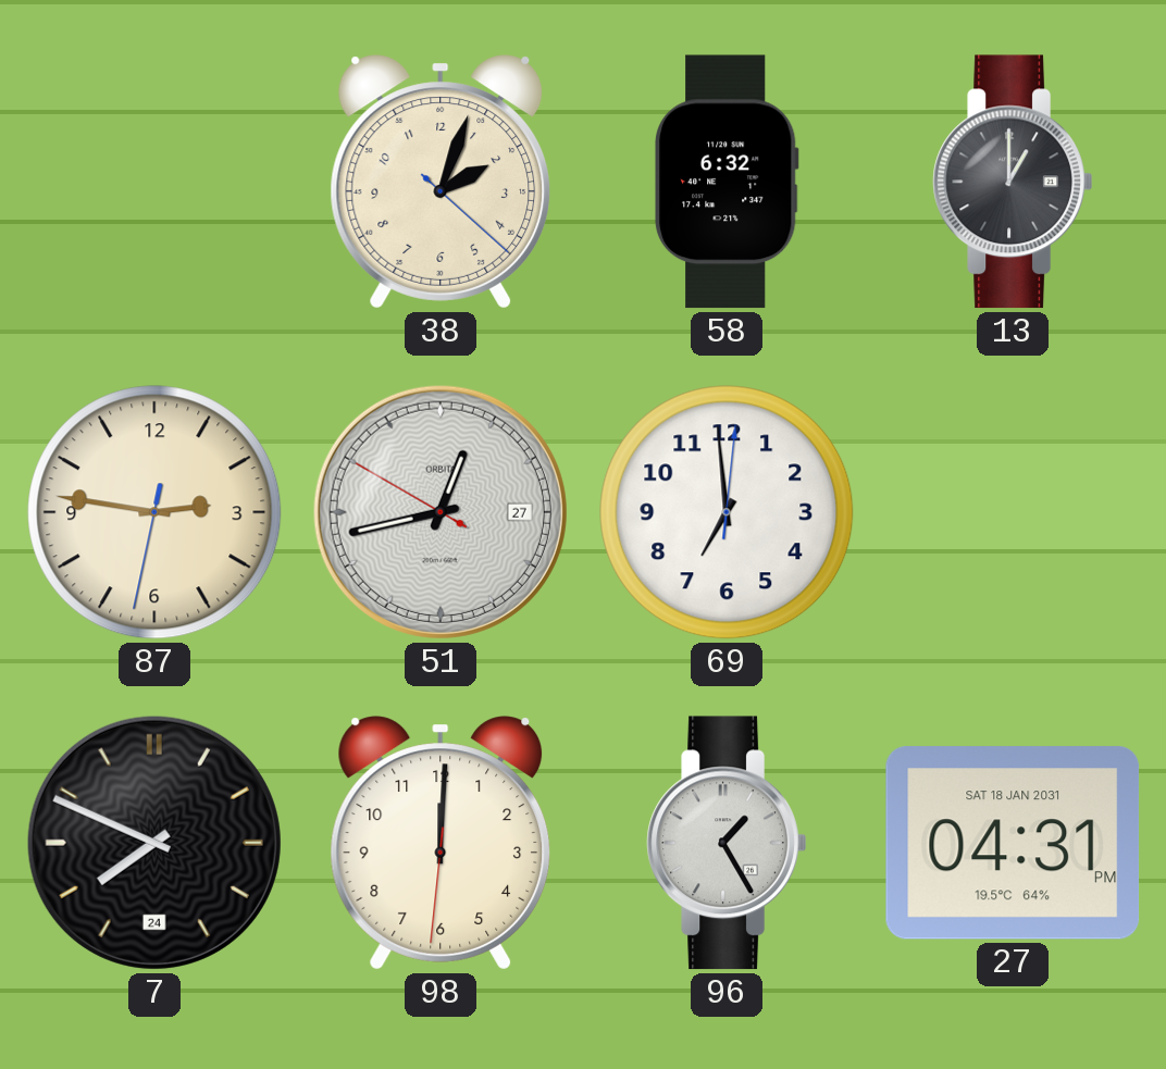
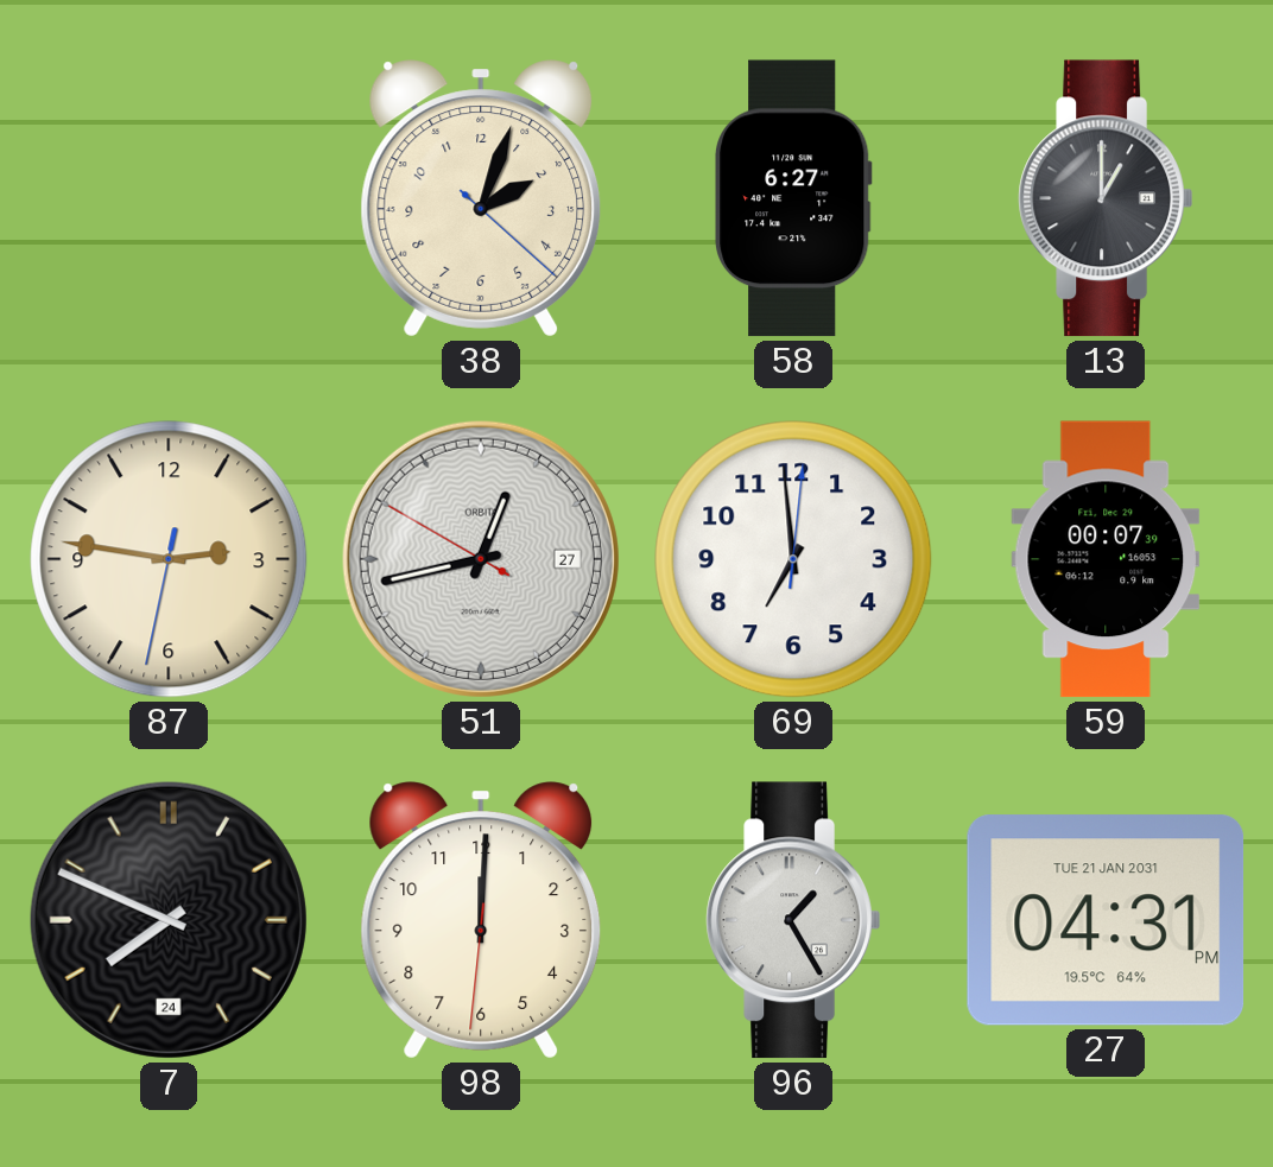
58: 6:32 -> 6:27
59: none -> 00:07
27 date: SAT 18 JAN 2031 -> TUE 21 JAN 2031
